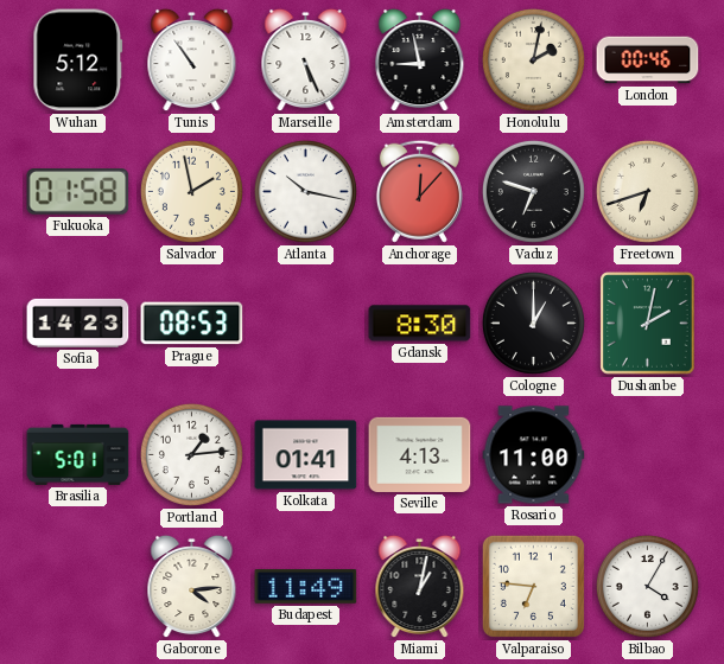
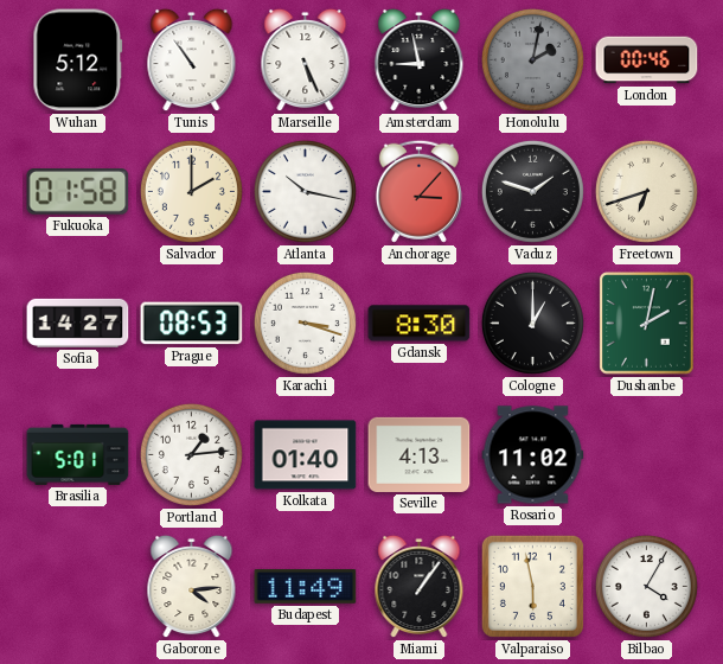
Honolulu dial: cream -> grey
Salvador: 1:58 -> 2:00
Anchorage: 12:07 -> 3:07
Vaduz: 6:48 -> 1:48
Sofia: 14:23 -> 14:27
Karachi: none -> 3:18
Kolkata: 01:41 -> 01:40
Rosario: 11:00 -> 11:02
Miami: 1:02 -> 1:06
Valparaiso: 6:46 -> 5:58
